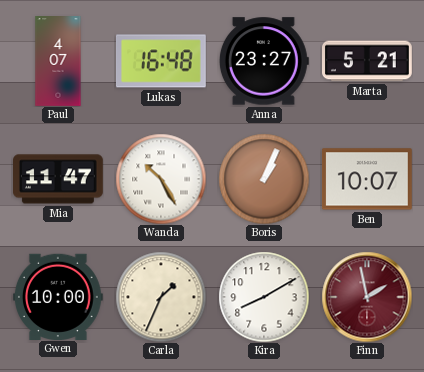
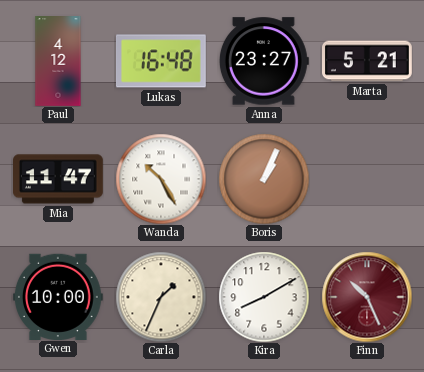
Paul: 4:07 -> 4:12
Ben: 10:07 -> none
Finn: 1:58 -> 10:26
